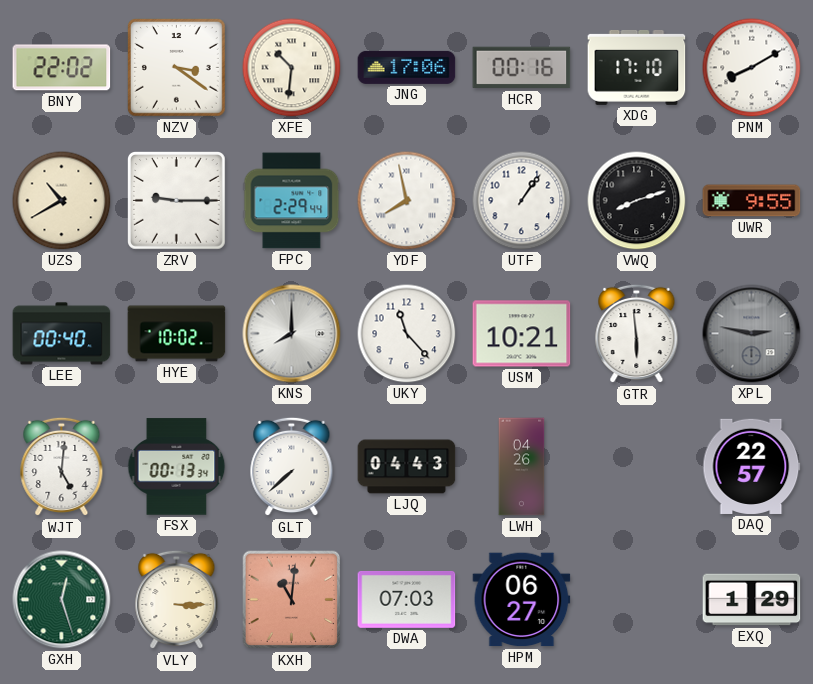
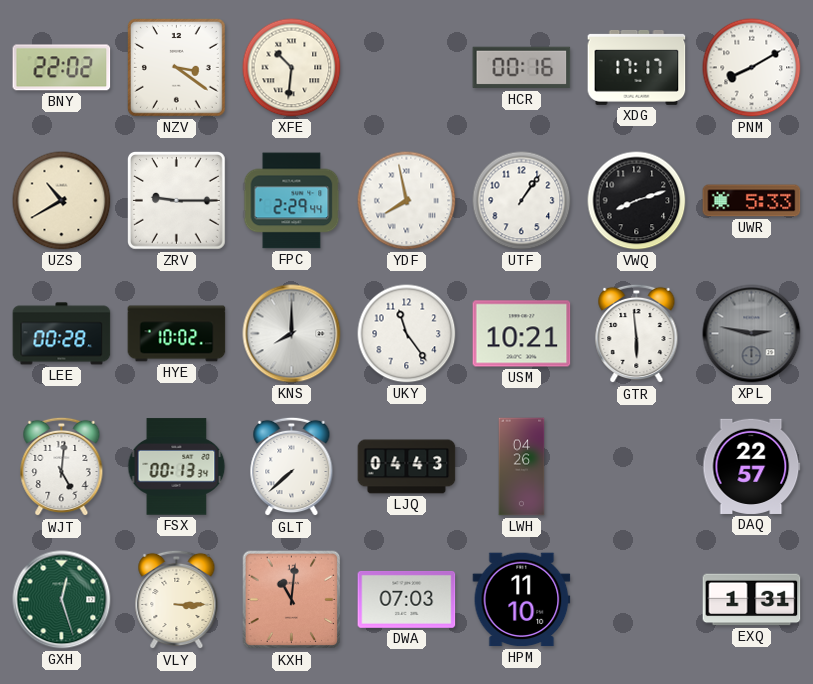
JNG: 17:06 -> none
XDG: 17:10 -> 17:17
UWR: 9:55 -> 5:33
LEE: 00:40 -> 00:28
UKY: 11:23 -> 11:24
HPM: 06:27 -> 11:10
EXQ: 1:29 -> 1:31
